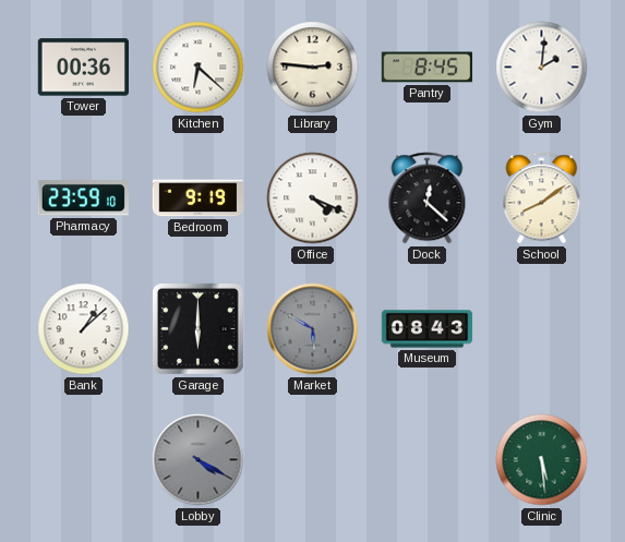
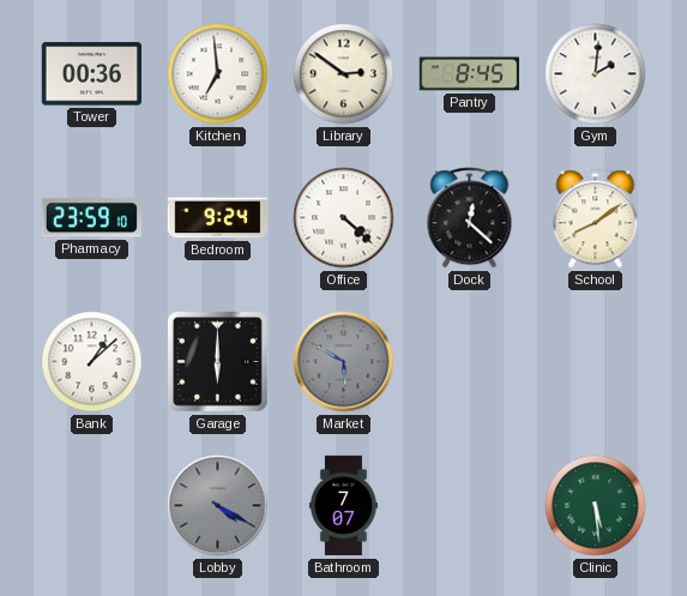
Kitchen: 6:22 -> 6:59
Library: 2:46 -> 2:51
Bedroom: 9:19 -> 9:24
Office: 4:19 -> 4:22
Museum: 08:43 -> none
Bathroom: none -> 7:07
